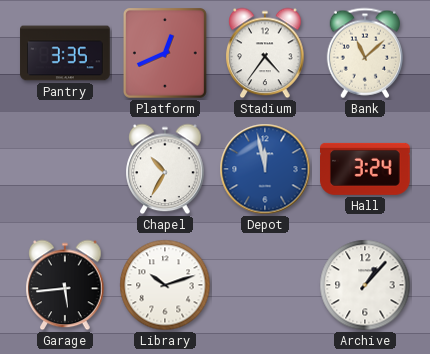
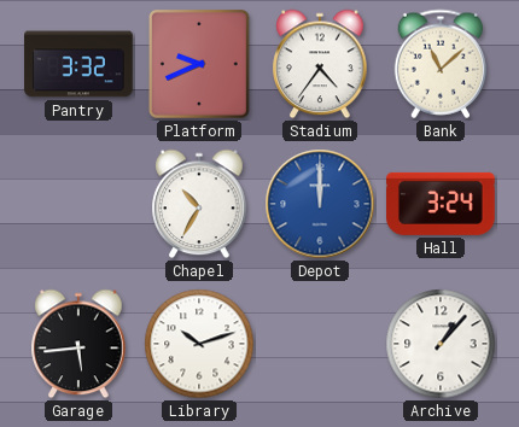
Pantry: 3:35 -> 3:32
Platform: 12:41 -> 9:41
Depot: 11:58 -> 12:00
